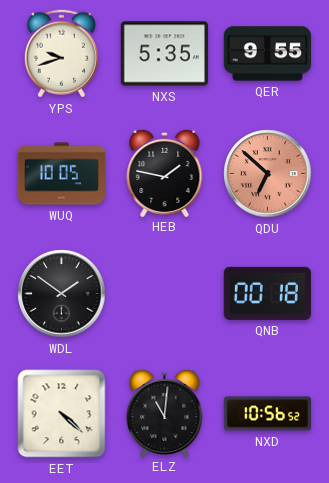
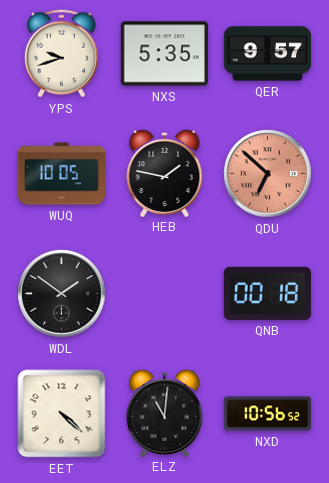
QER: 9:55 -> 9:57
